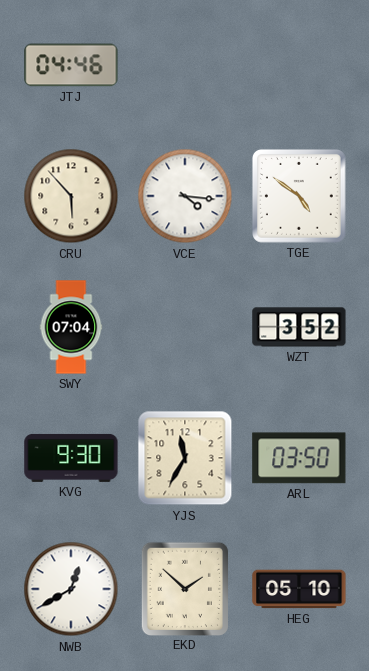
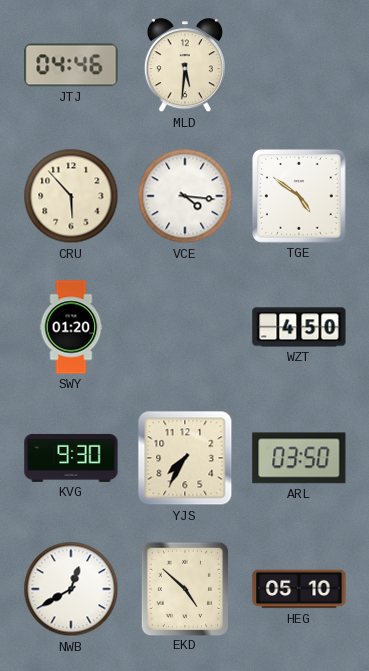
MLD: none -> 5:31
SWY: 07:04 -> 01:20
WZT: 3:52 -> 4:50
YJS: 11:35 -> 7:35
EKD: 1:52 -> 4:52
